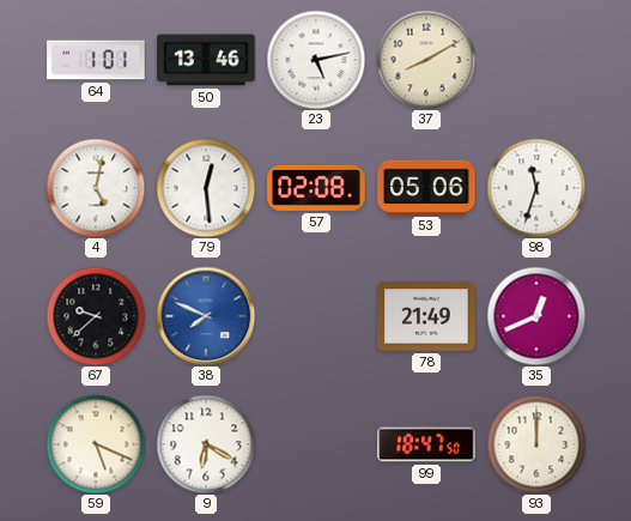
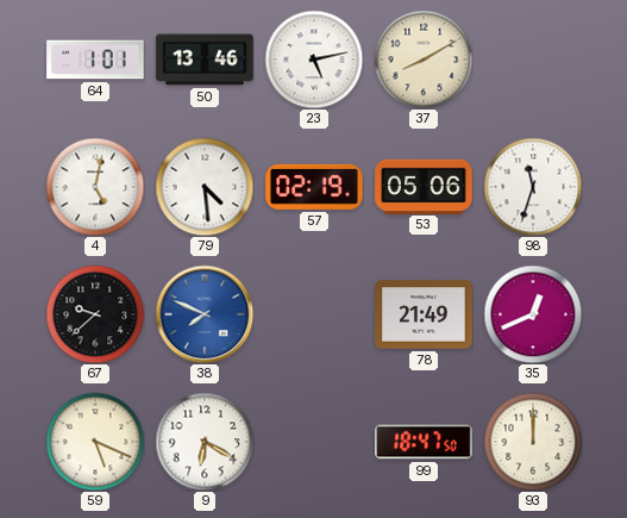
79: 12:29 -> 4:29
57: 02:08 -> 02:19
